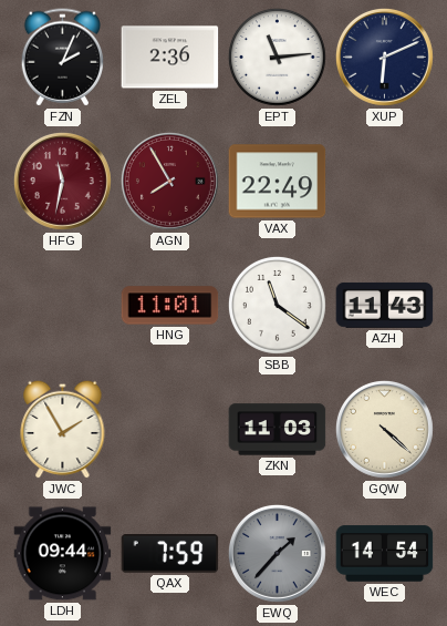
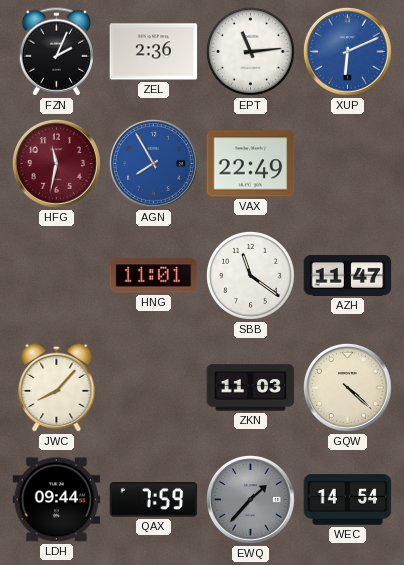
XUP dial: navy -> blue
AGN dial: burgundy -> blue
AZH: 11:43 -> 11:47
JWC: 1:55 -> 8:07
